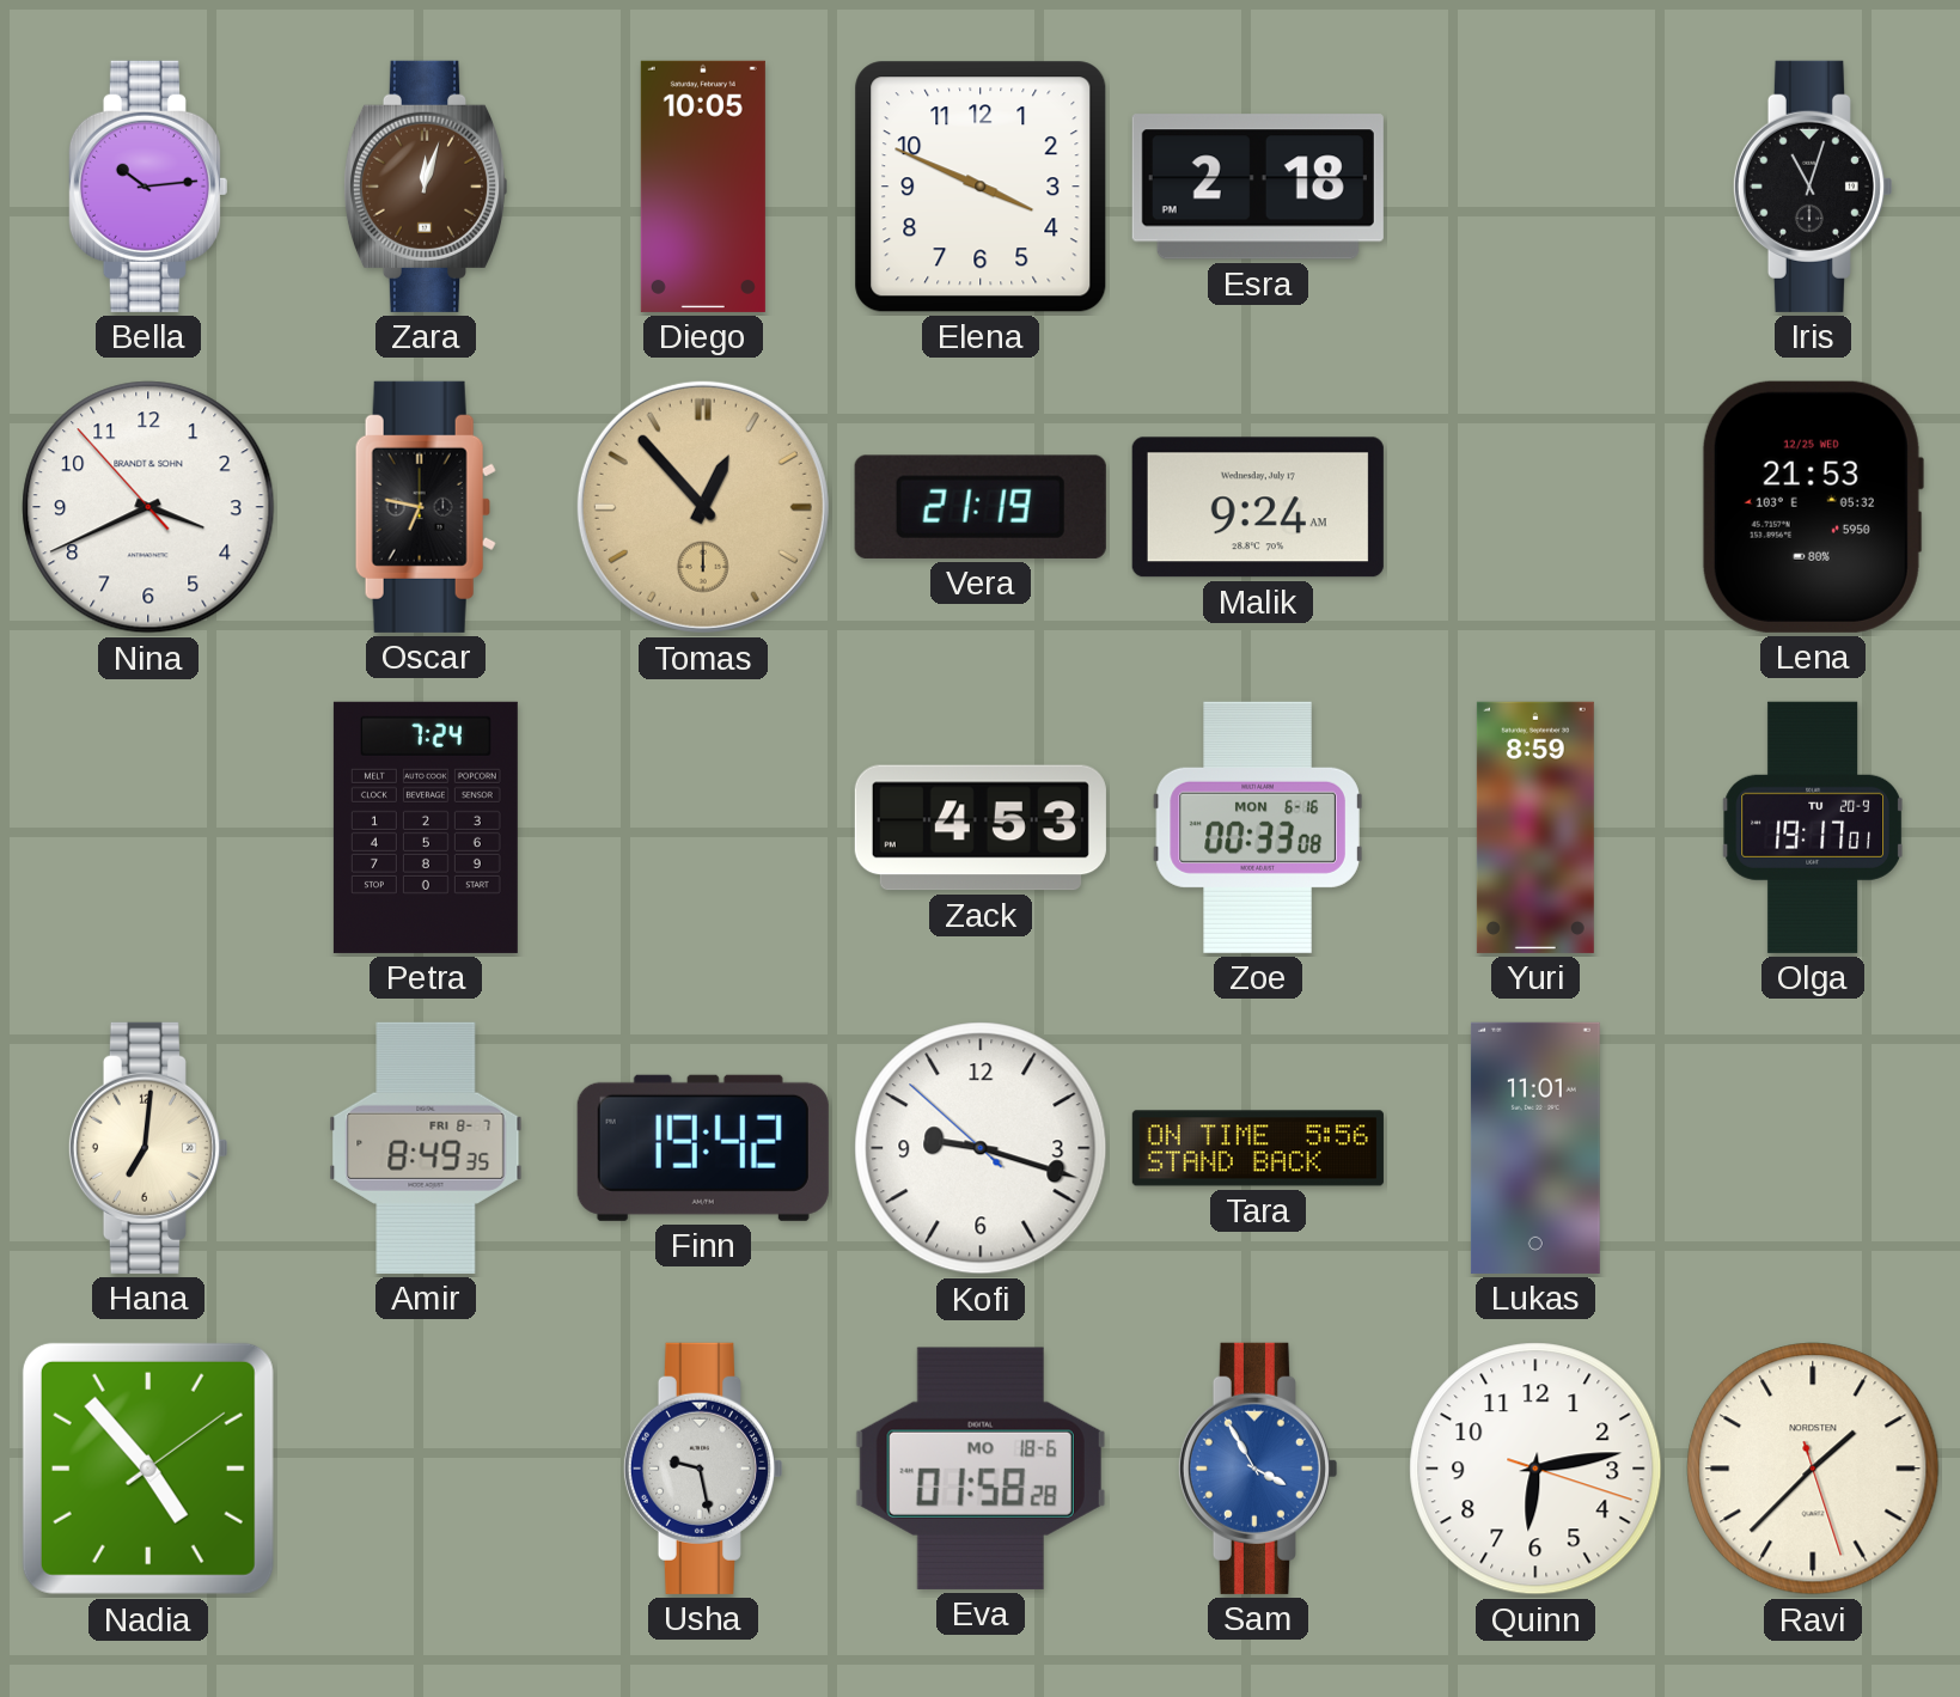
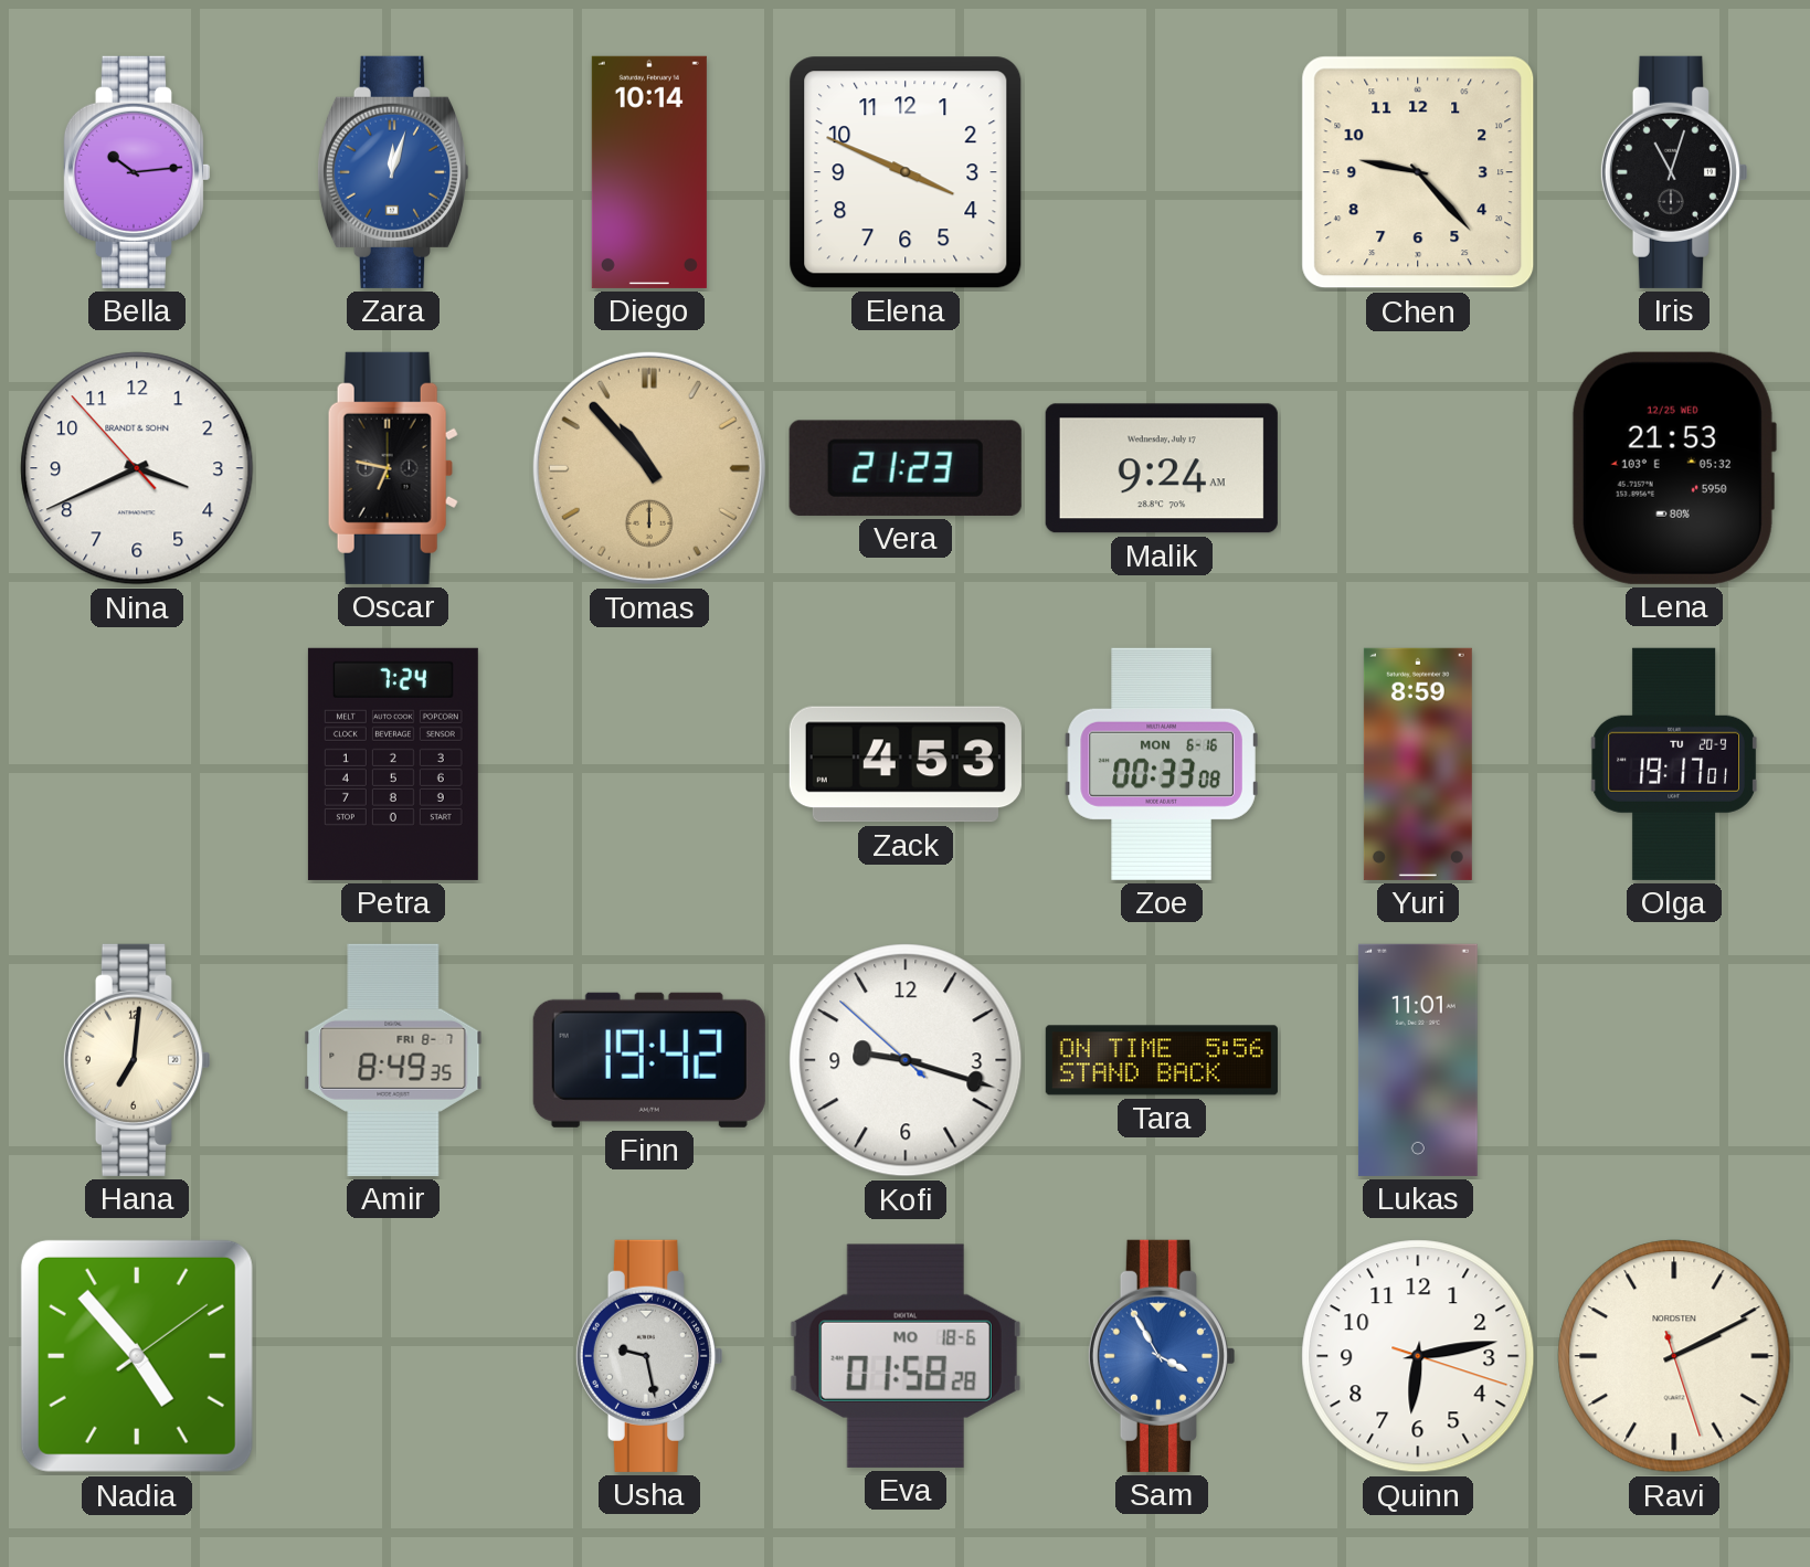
Zara dial: brown -> blue
Diego: 10:05 -> 10:14
Esra: 2:18 -> none
Chen: none -> 9:23
Tomas: 12:53 -> 10:53
Vera: 21:19 -> 21:23
Ravi: 1:37 -> 2:10
